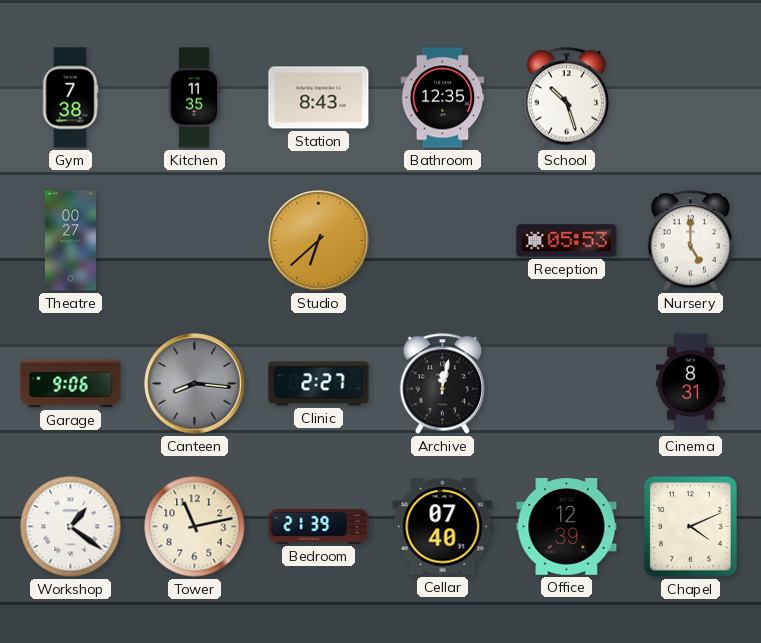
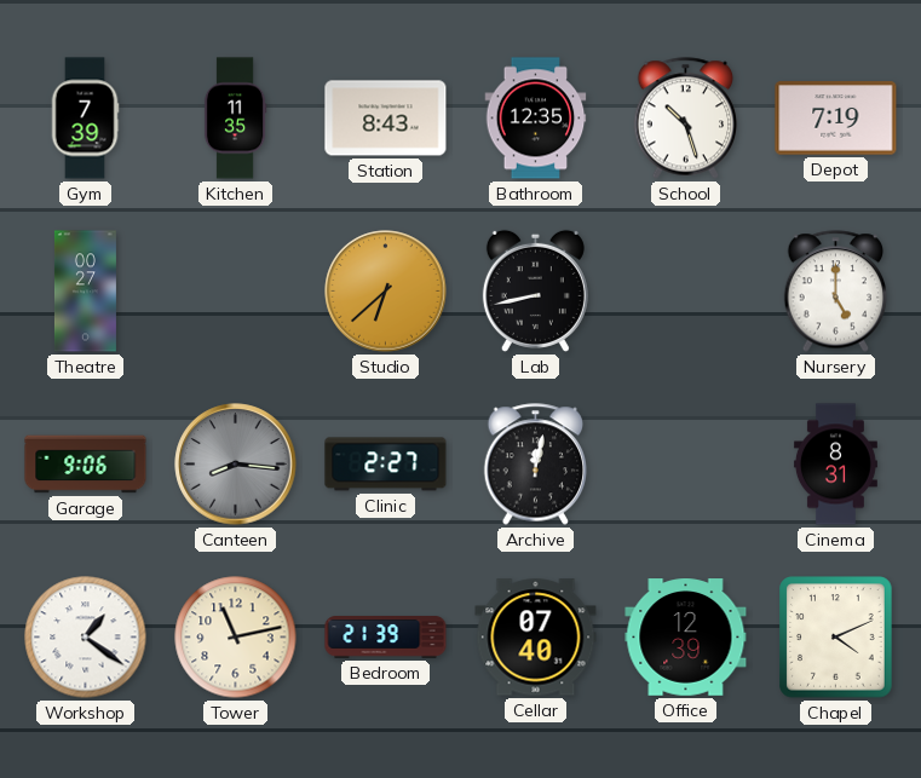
Gym: 7:38 -> 7:39
Depot: none -> 7:19
Lab: none -> 8:43
Reception: 05:53 -> none
